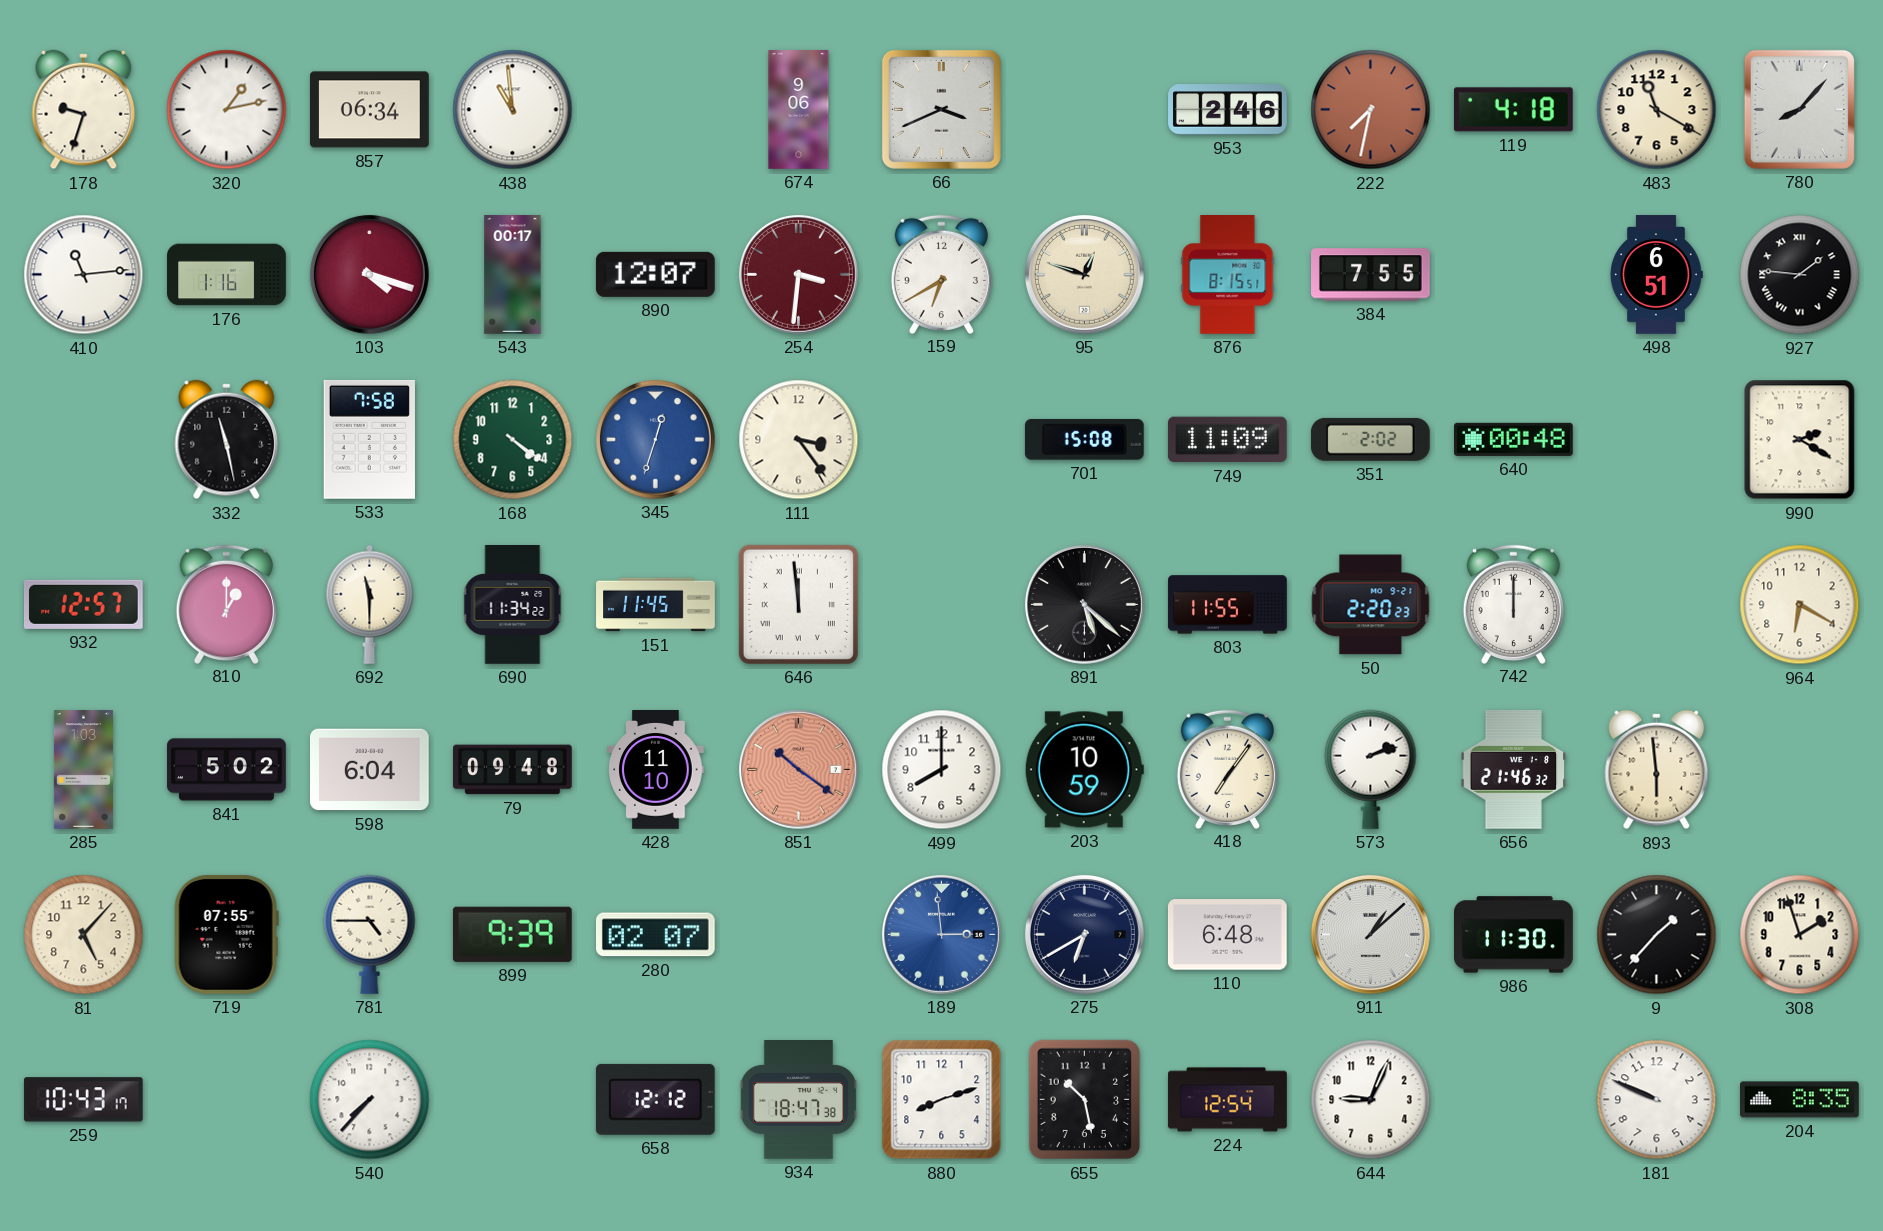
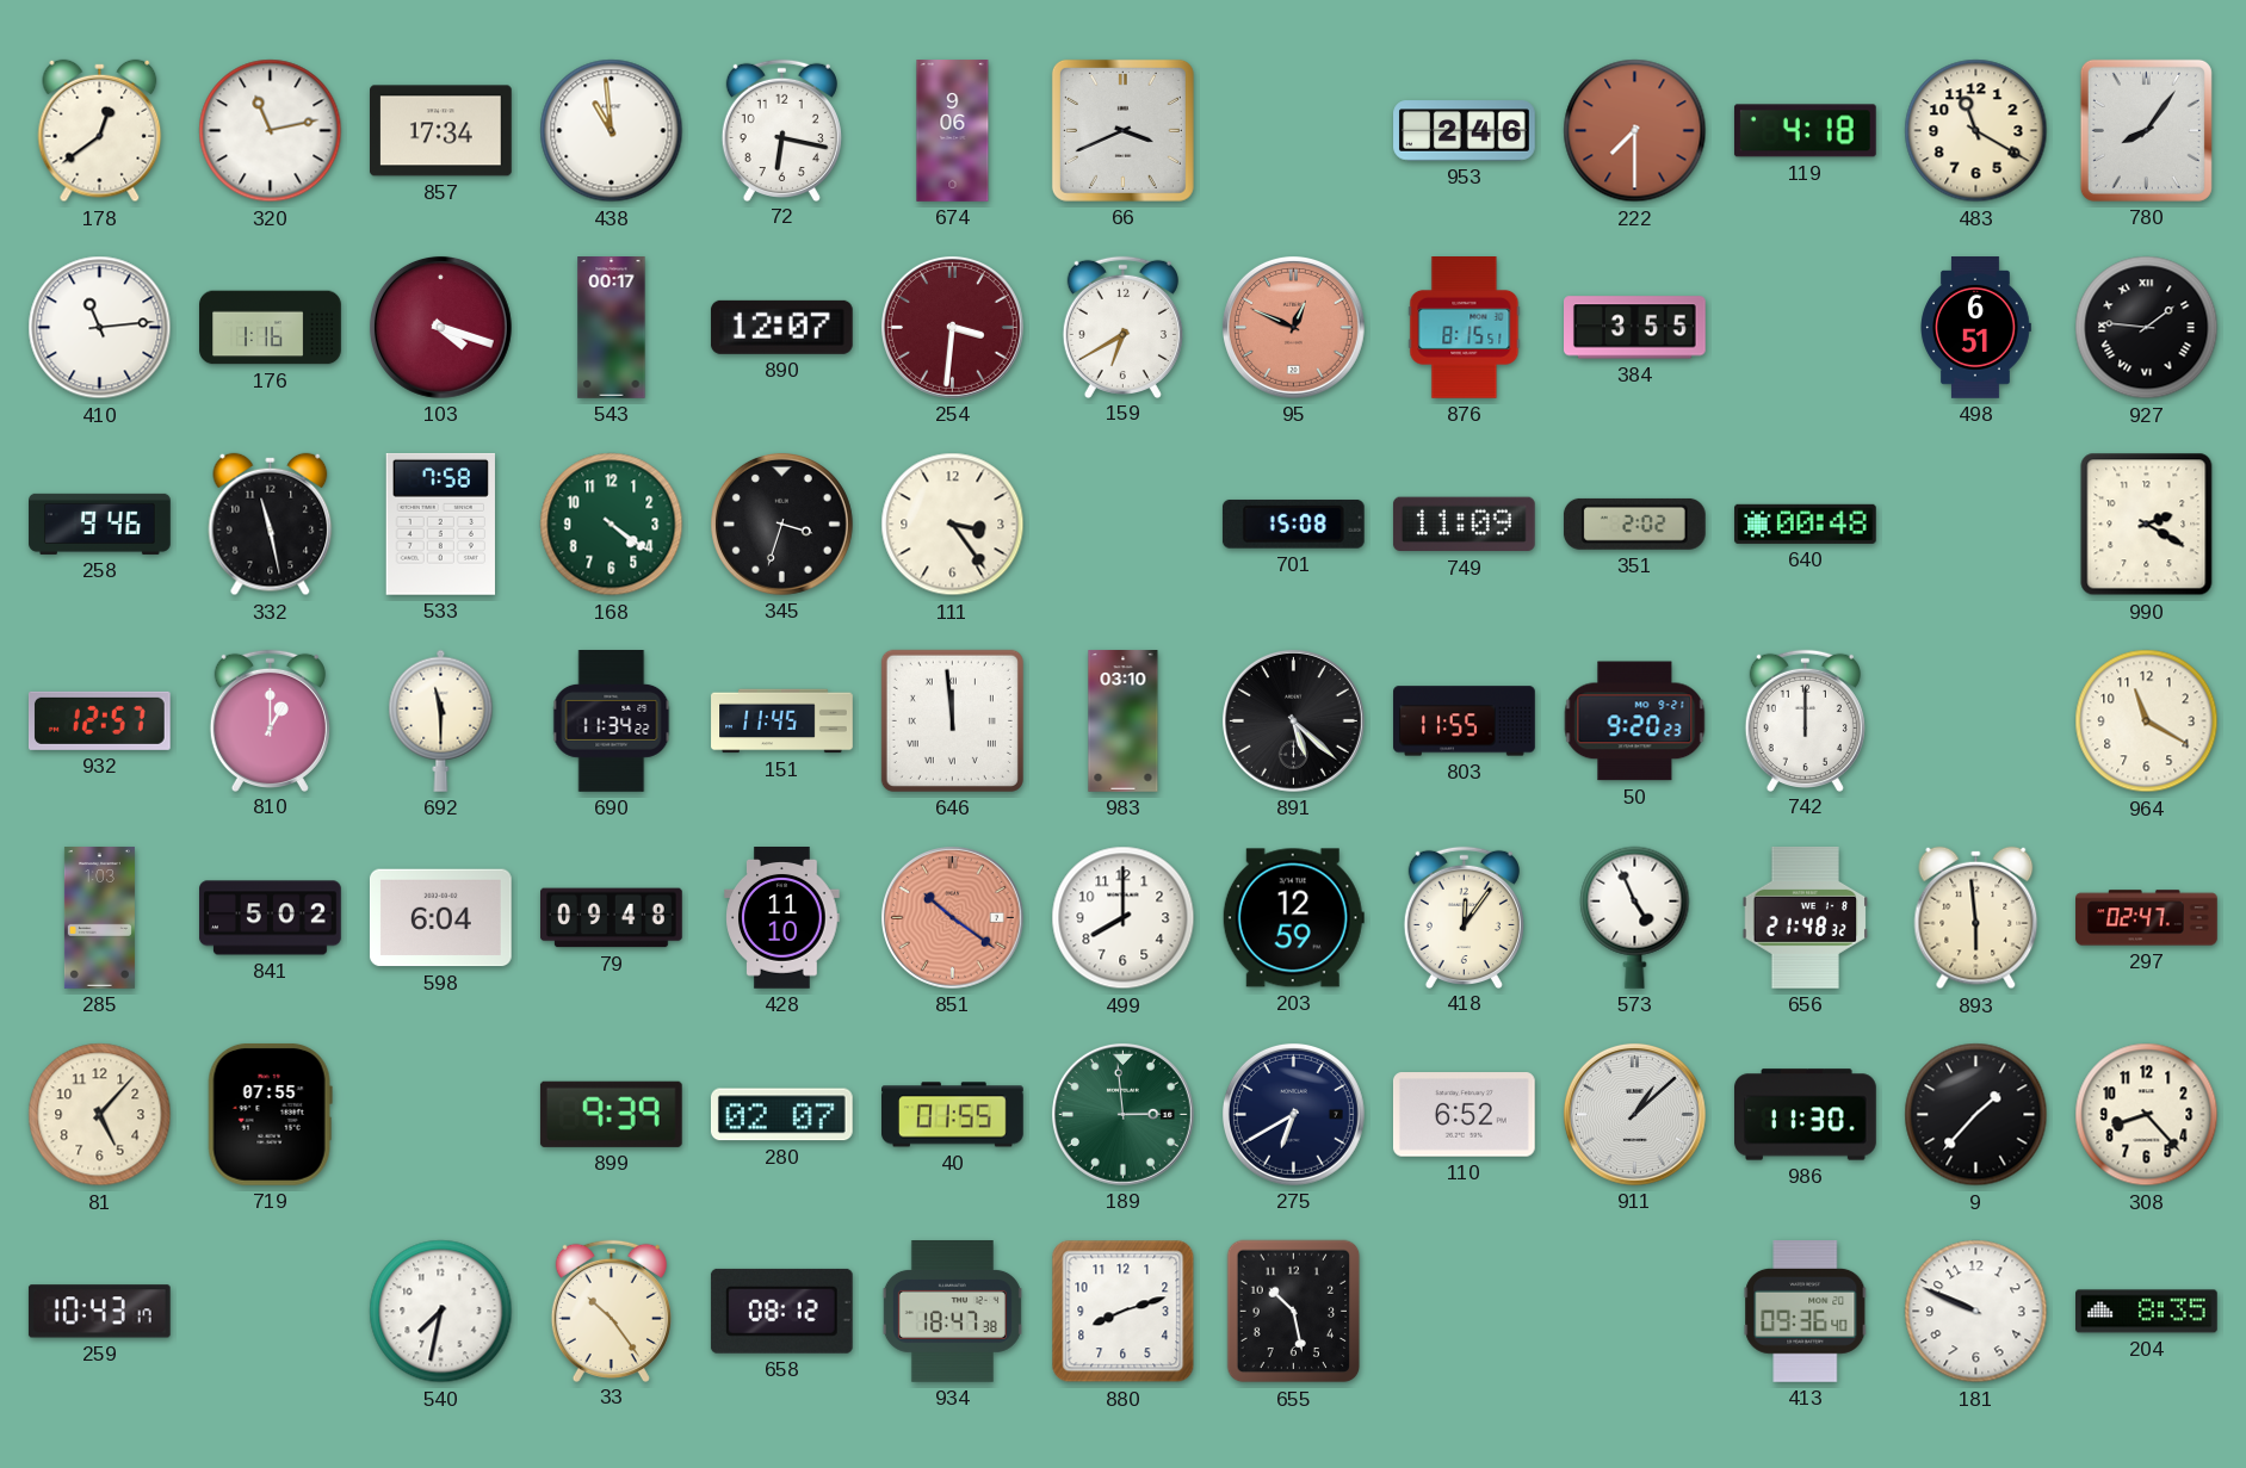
178: 9:33 -> 12:39
320: 1:13 -> 11:13
857: 06:34 -> 17:34
72: none -> 6:17
222: 7:32 -> 7:30
780: 8:07 -> 8:06
95: 12:48 -> 12:49
95 dial: cream -> salmon
384: 7:55 -> 3:55
258: none -> 9:46
345: 12:33 -> 3:33
345 dial: blue -> black
983: none -> 03:10
50: 2:20 -> 9:20
964: 6:20 -> 11:20
203: 10:59 -> 12:59
418: 7:06 -> 12:06
573: 2:12 -> 4:56
656: 21:46 -> 21:48
297: none -> 02:47
781: 4:45 -> none
40: none -> 01:55
189 dial: blue -> green
110: 6:48 -> 6:52
308: 1:57 -> 8:23
540: 7:37 -> 7:32
33: none -> 10:24
658: 12:12 -> 08:12
224: 12:54 -> none
644: 9:04 -> none
413: none -> 09:36
